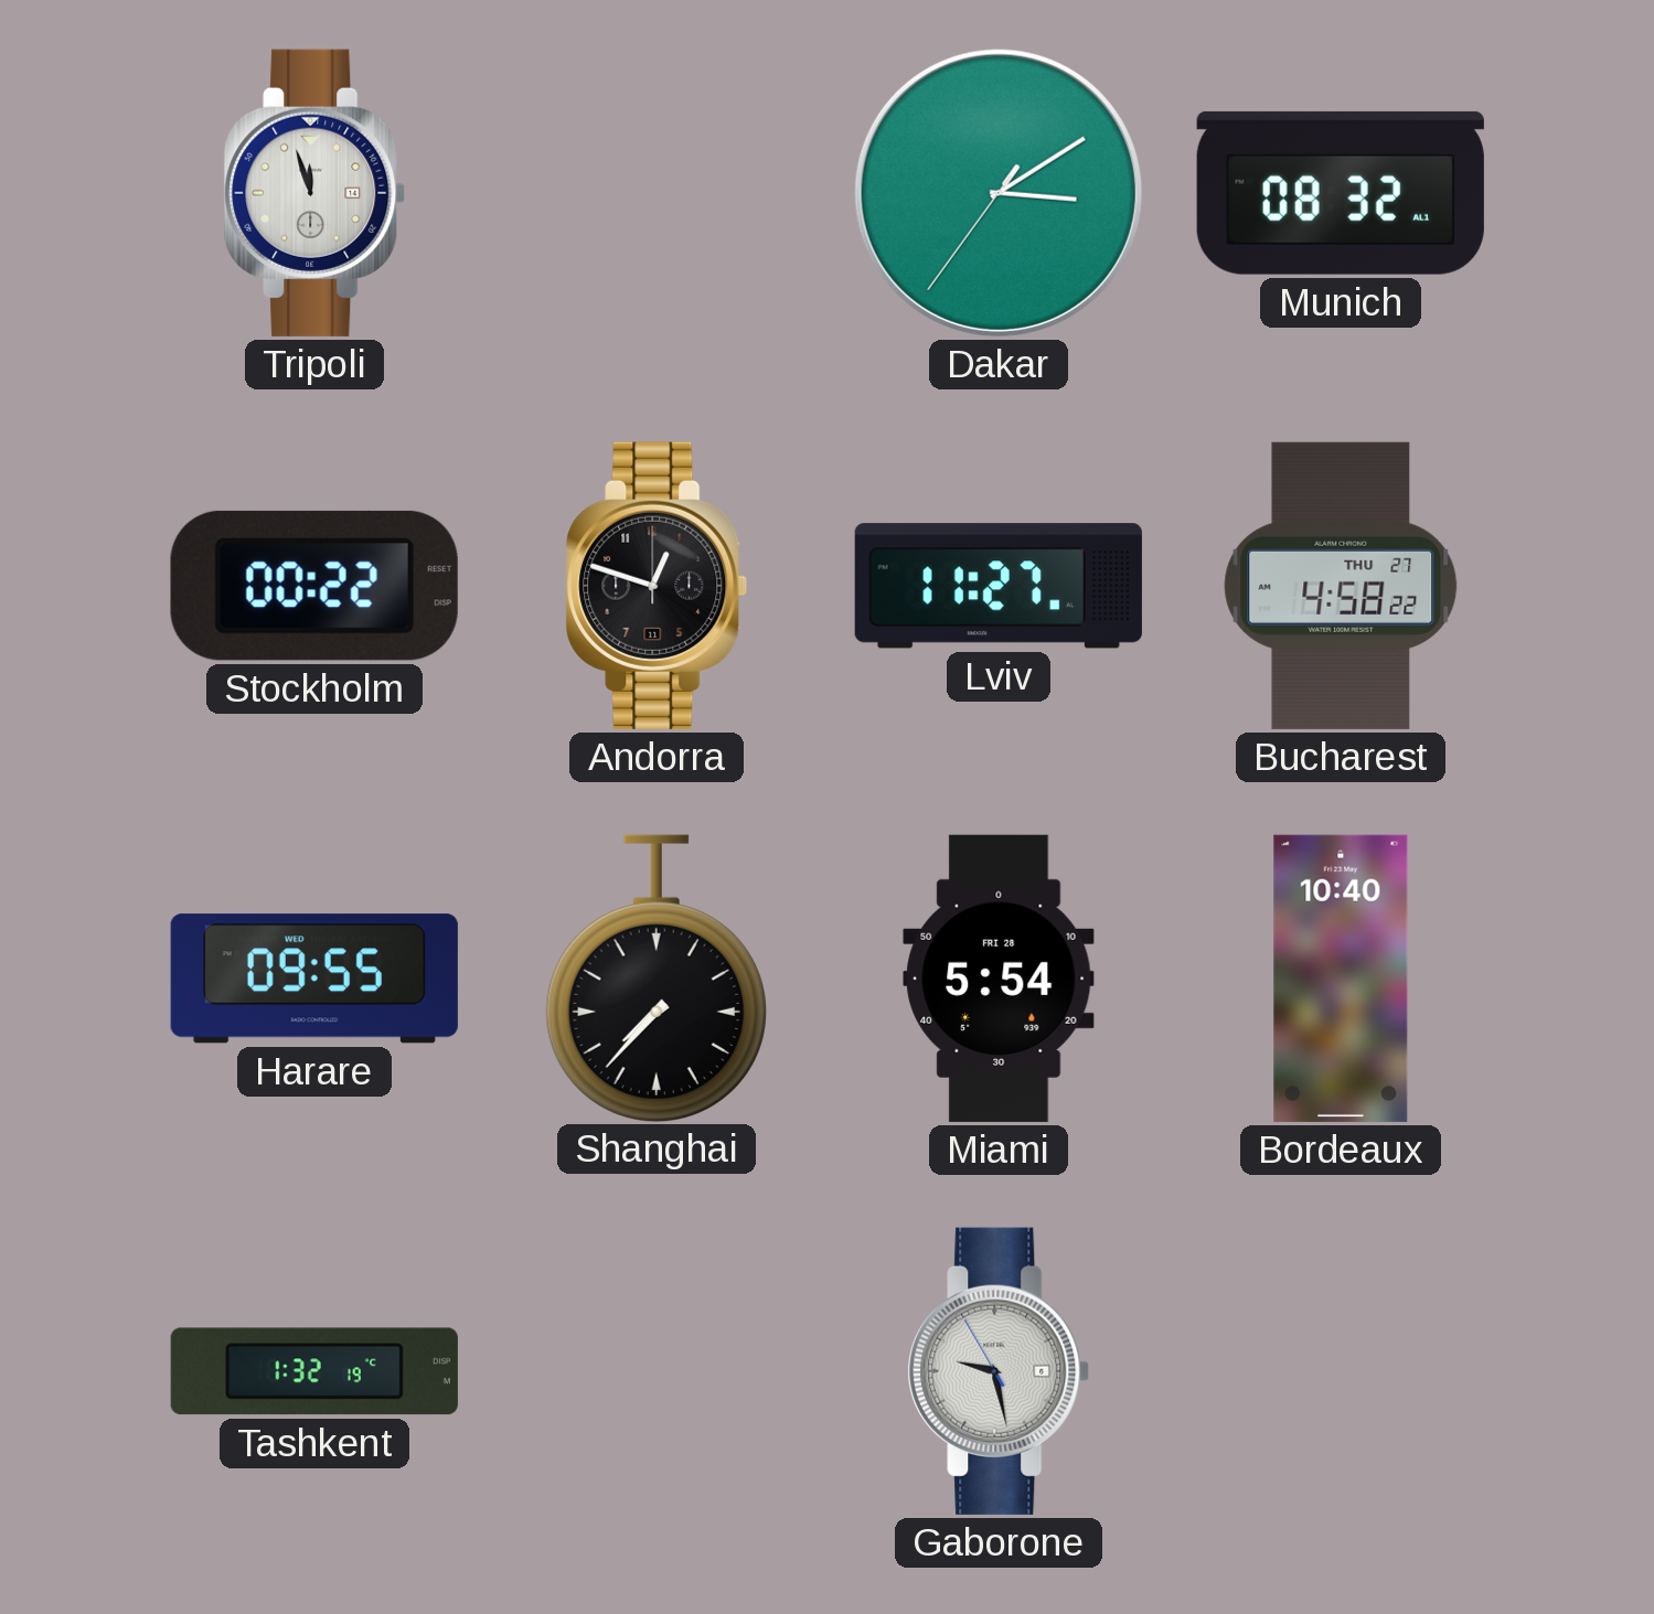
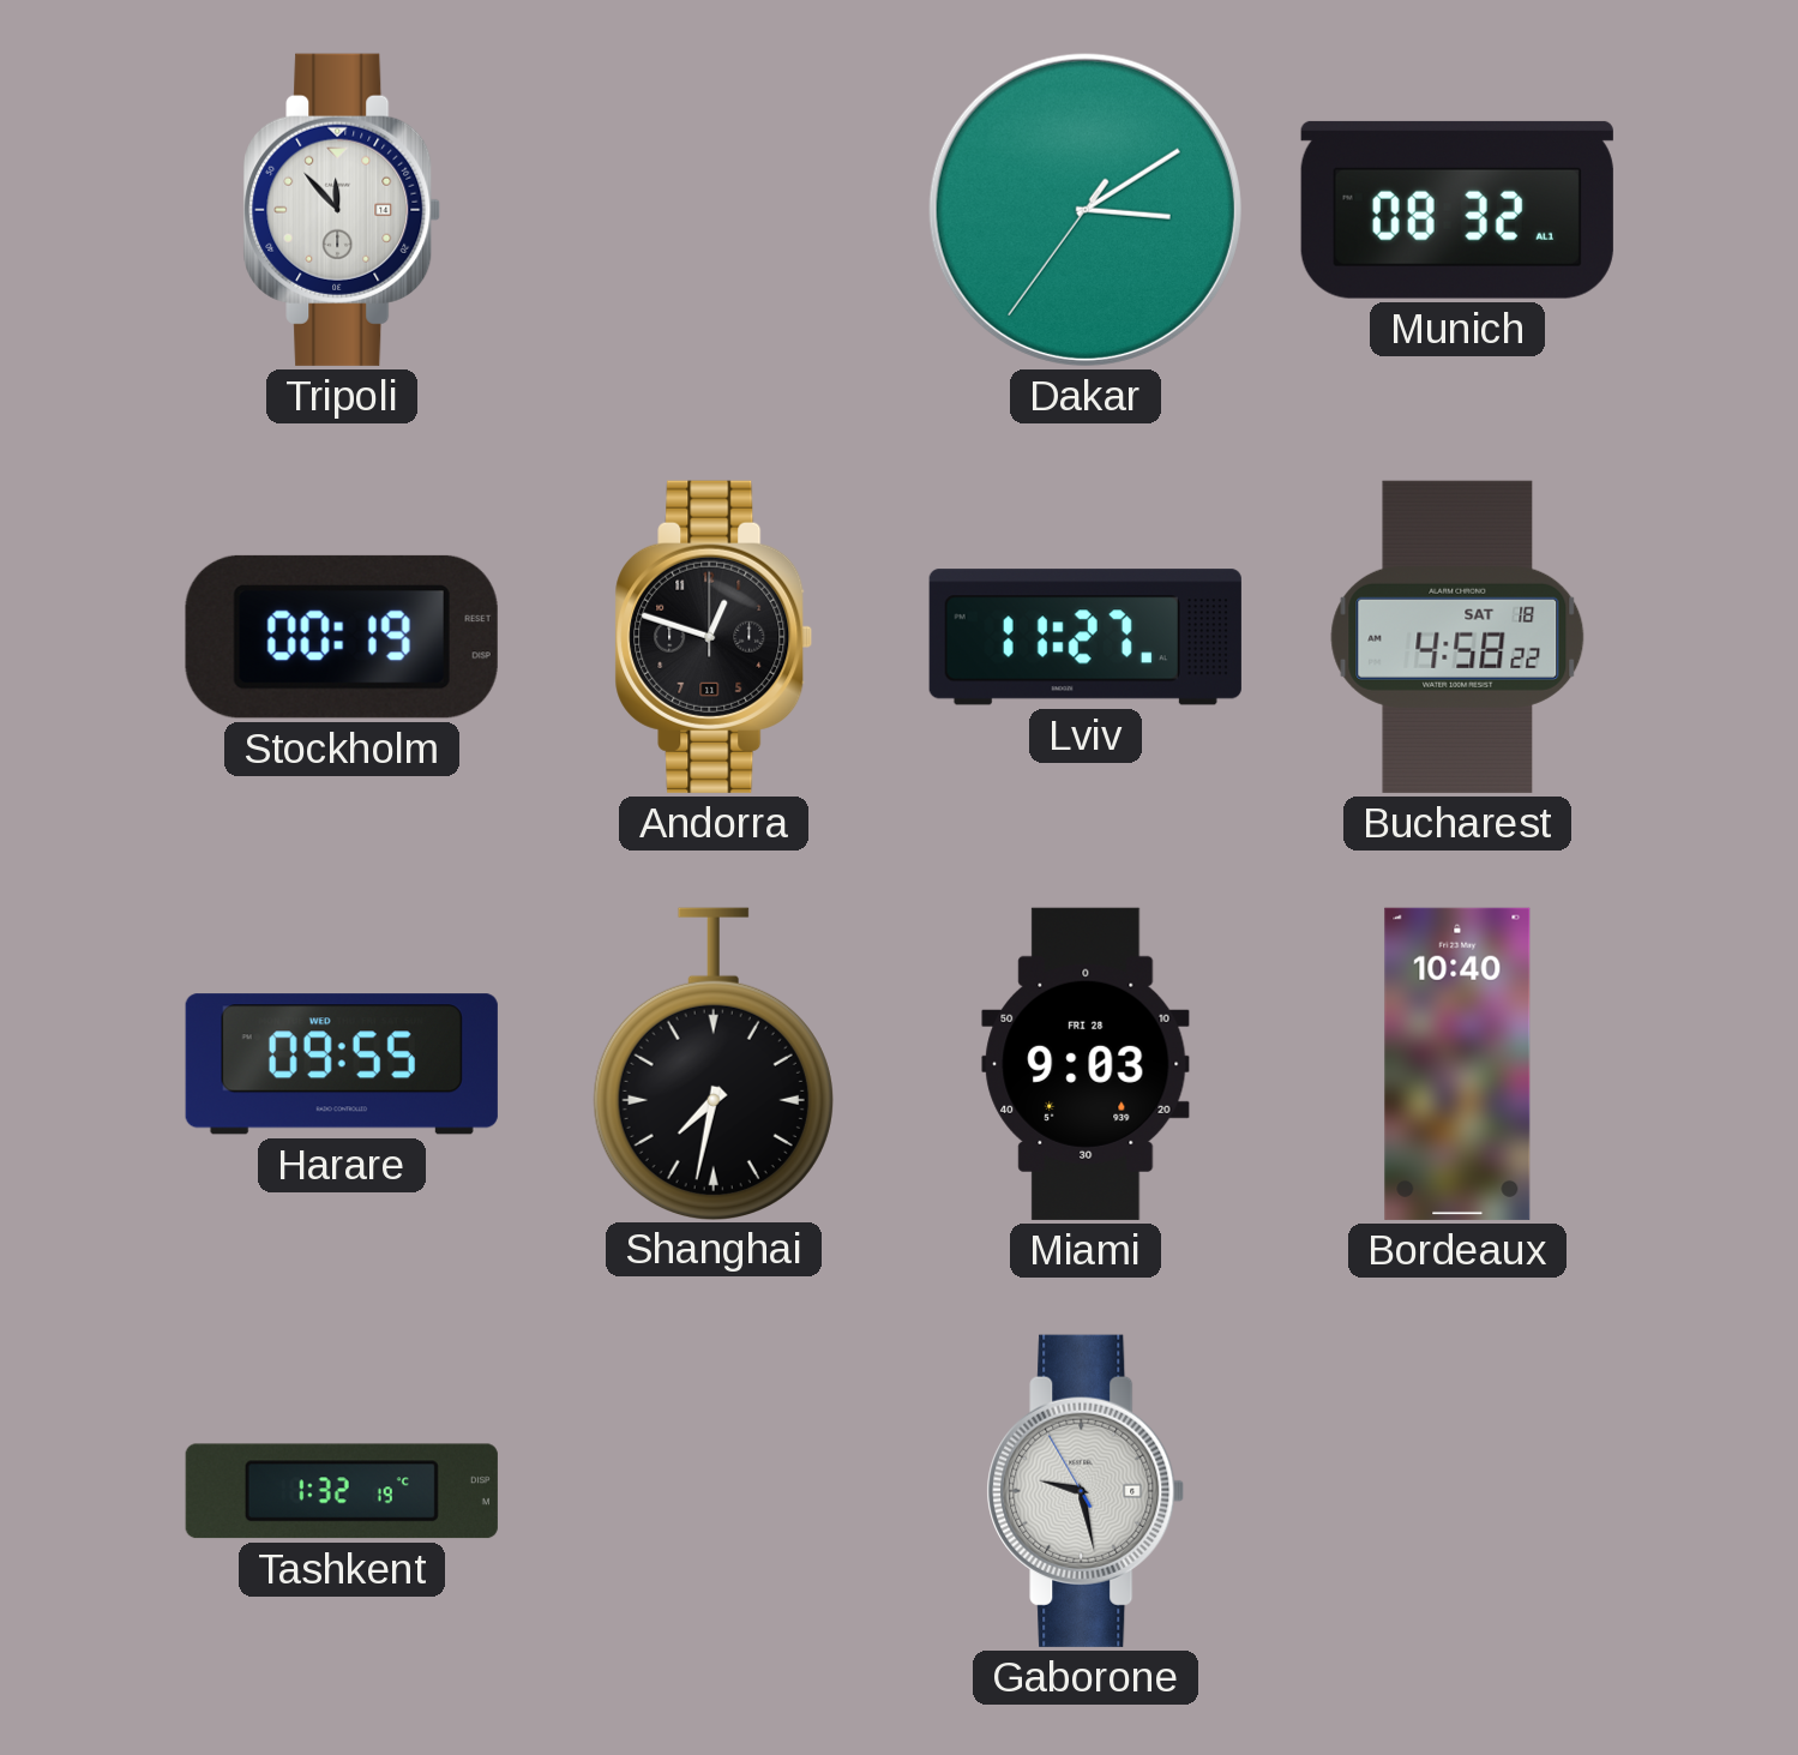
Tripoli: 11:57 -> 11:53
Stockholm: 00:22 -> 00:19
Bucharest date: THU 27 -> SAT 18
Shanghai: 7:37 -> 7:32
Miami: 5:54 -> 9:03
